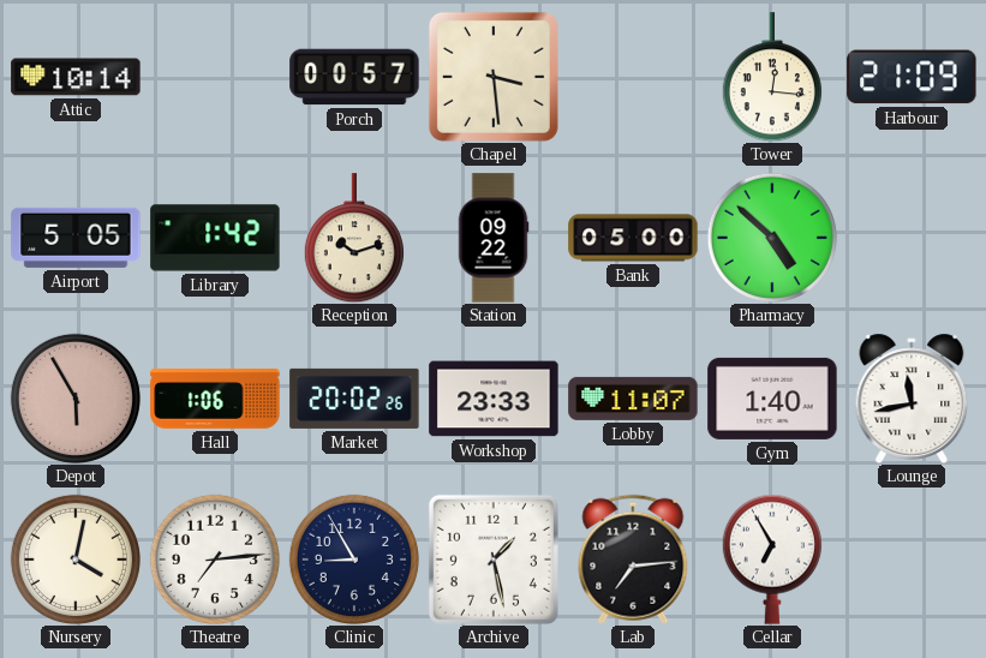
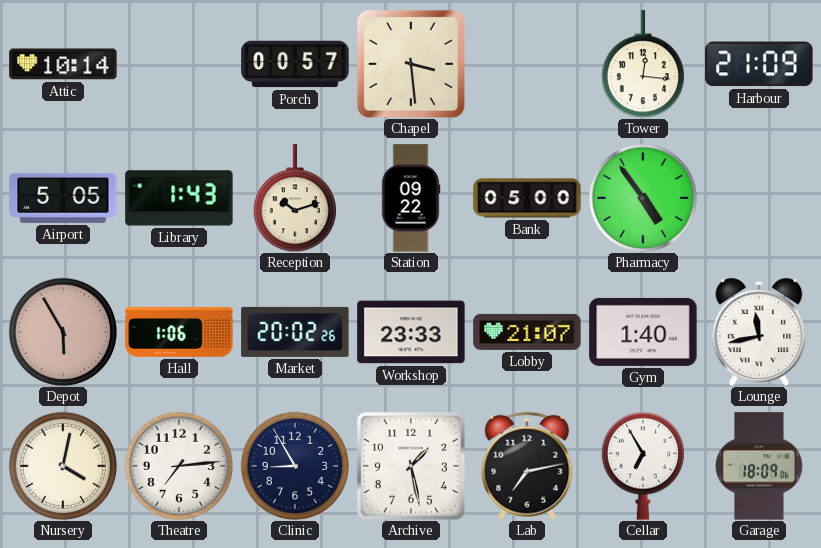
Library: 1:42 -> 1:43
Pharmacy: 4:52 -> 4:54
Lobby: 11:07 -> 21:07
Lab: 7:14 -> 7:13
Garage: none -> 18:09
